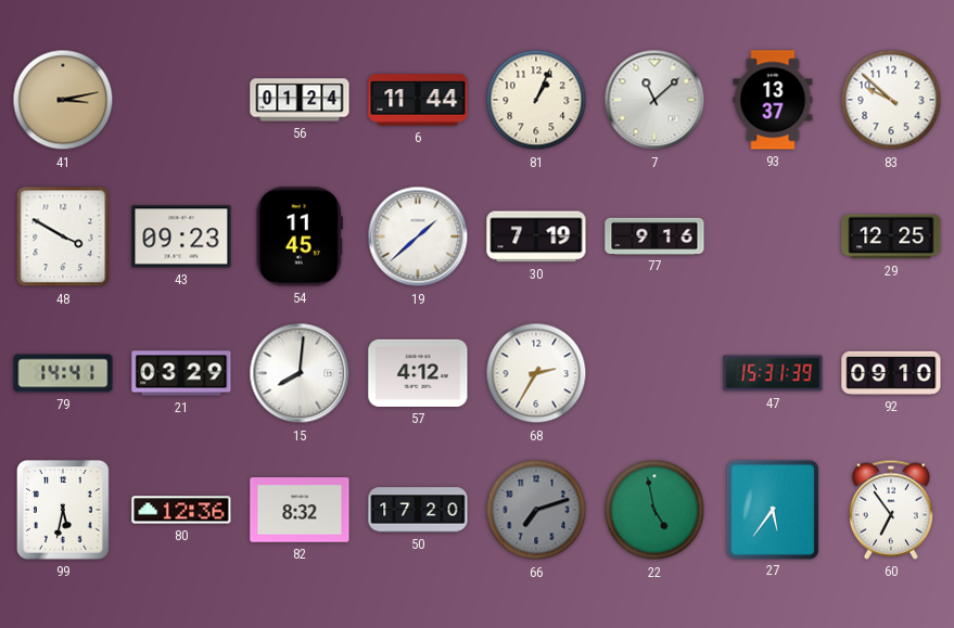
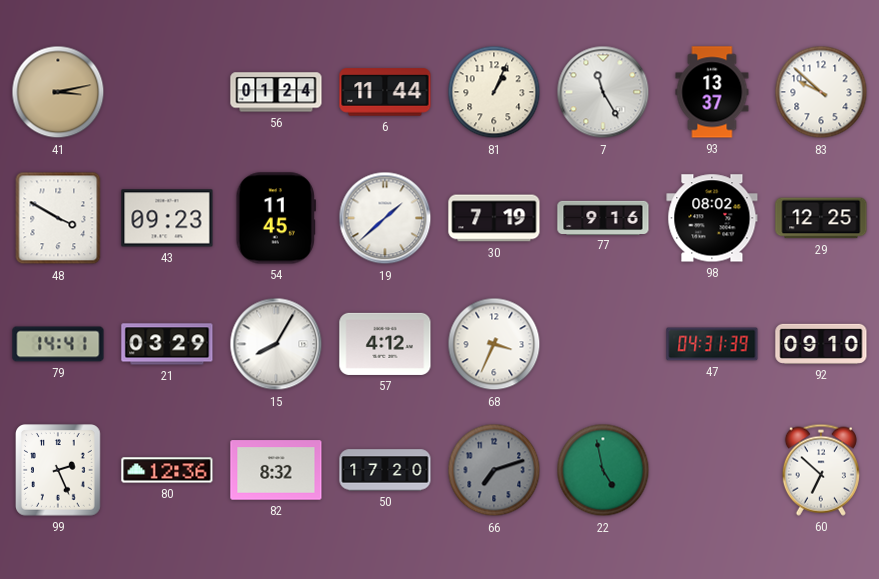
7: 11:08 -> 11:25
98: none -> 08:02
15: 8:01 -> 8:05
68: 2:35 -> 3:34
47: 15:31 -> 04:31
99: 5:32 -> 2:26
27: 5:36 -> none
60: 6:54 -> 6:52
